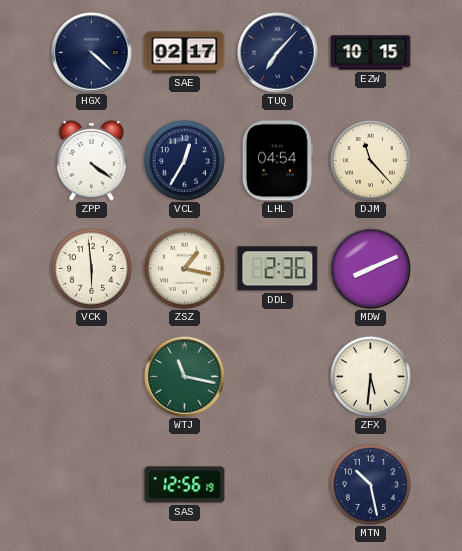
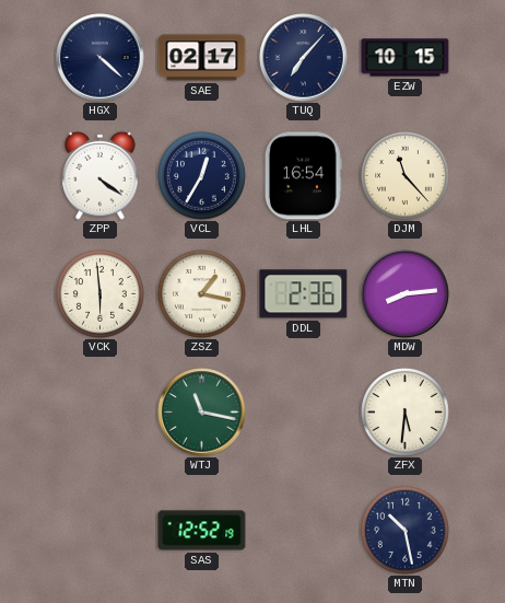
LHL: 04:54 -> 16:54
MDW: 8:11 -> 8:14
SAS: 12:56 -> 12:52
